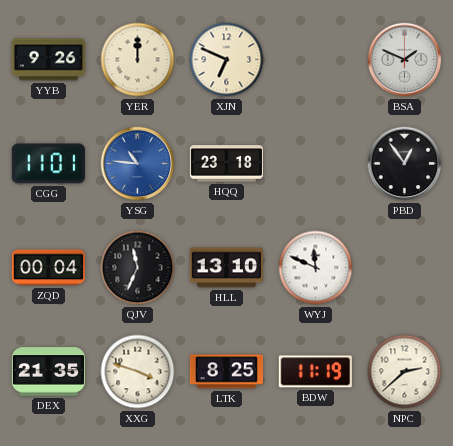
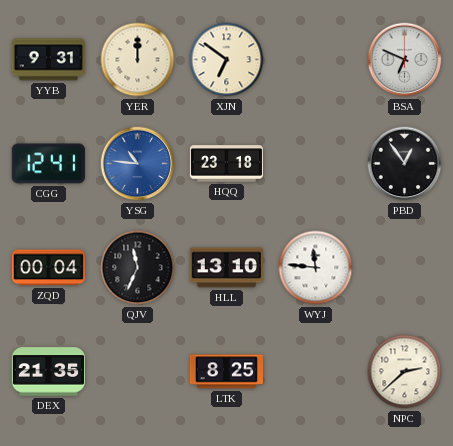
YYB: 9:26 -> 9:31
XJN: 6:49 -> 6:51
BSA: 1:49 -> 6:49
CGG: 11:01 -> 12:41
WYJ: 11:49 -> 11:46
XXG: 3:48 -> none
BDW: 11:19 -> none
